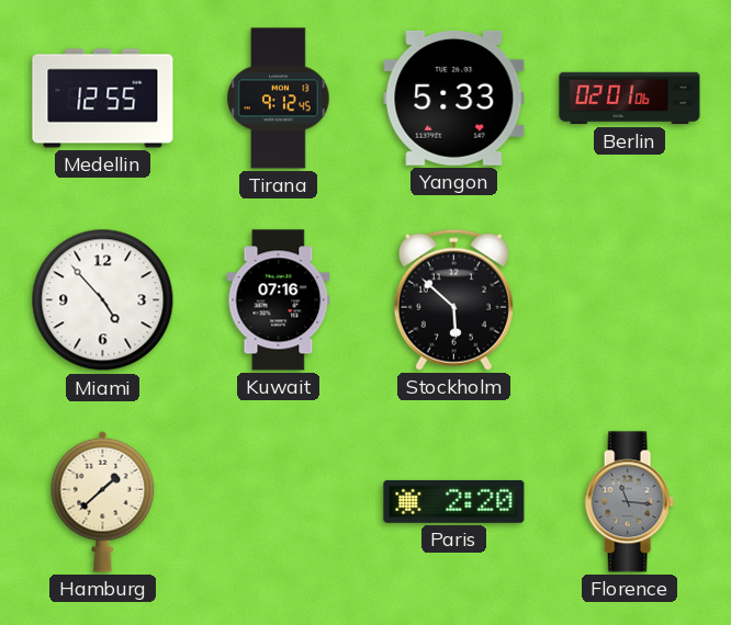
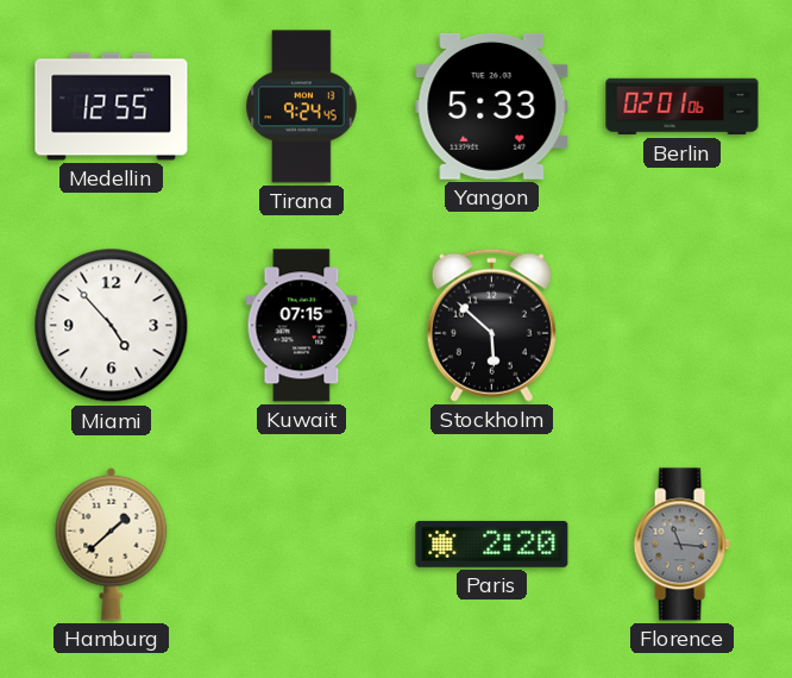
Tirana: 9:12 -> 9:24
Kuwait: 07:16 -> 07:15
